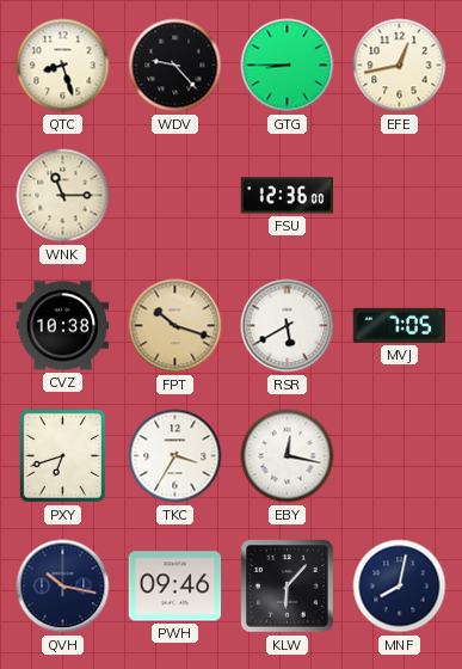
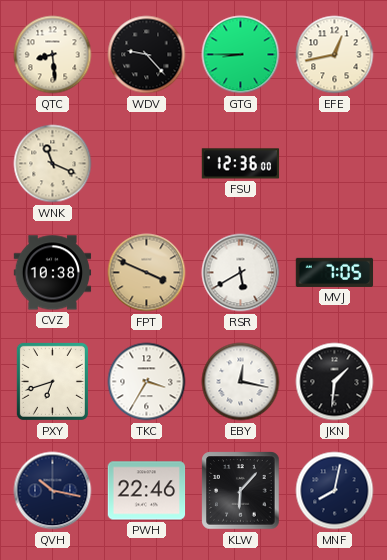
QTC: 8:27 -> 8:29
WNK: 11:15 -> 11:19
FPT: 10:18 -> 3:49
JKN: none -> 1:31
PWH: 09:46 -> 22:46
